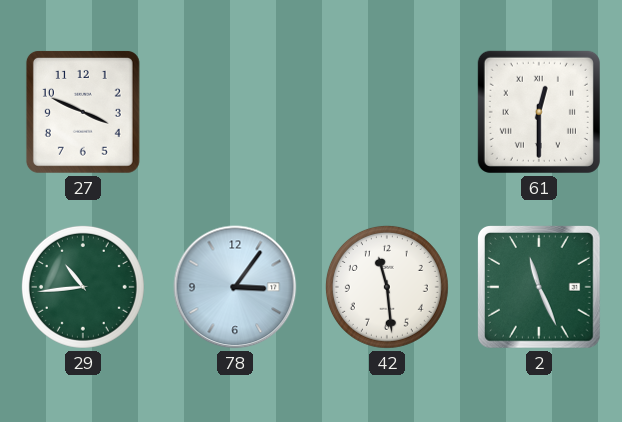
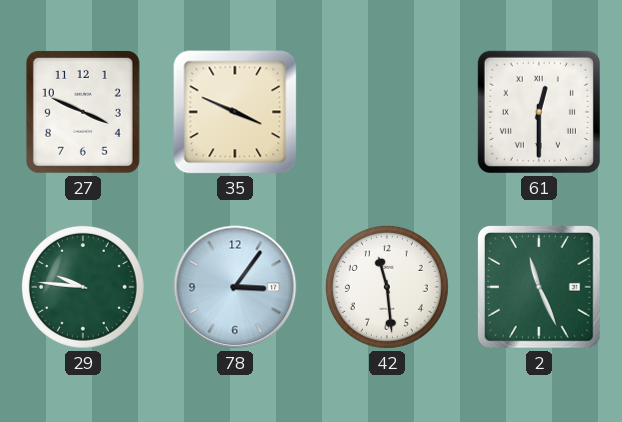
35: none -> 3:49
29: 10:44 -> 9:46
